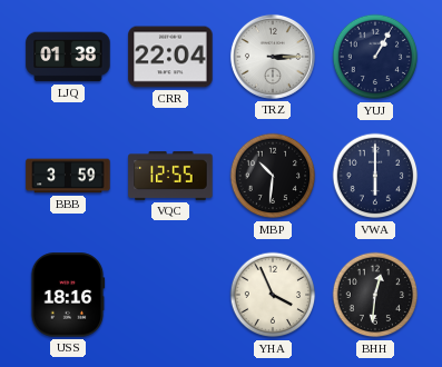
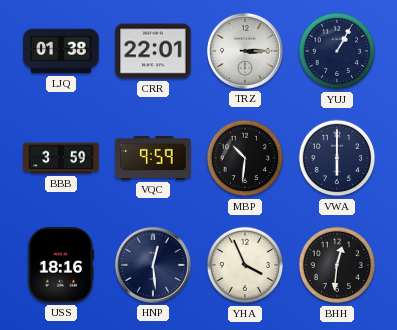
CRR: 22:04 -> 22:01
VQC: 12:55 -> 9:59
HNP: none -> 12:29
